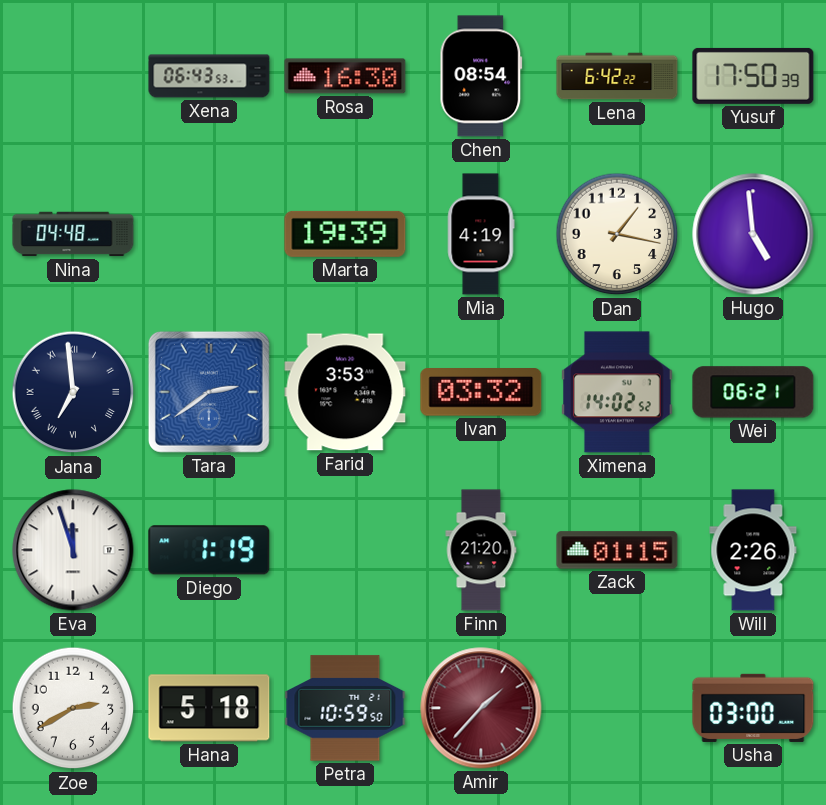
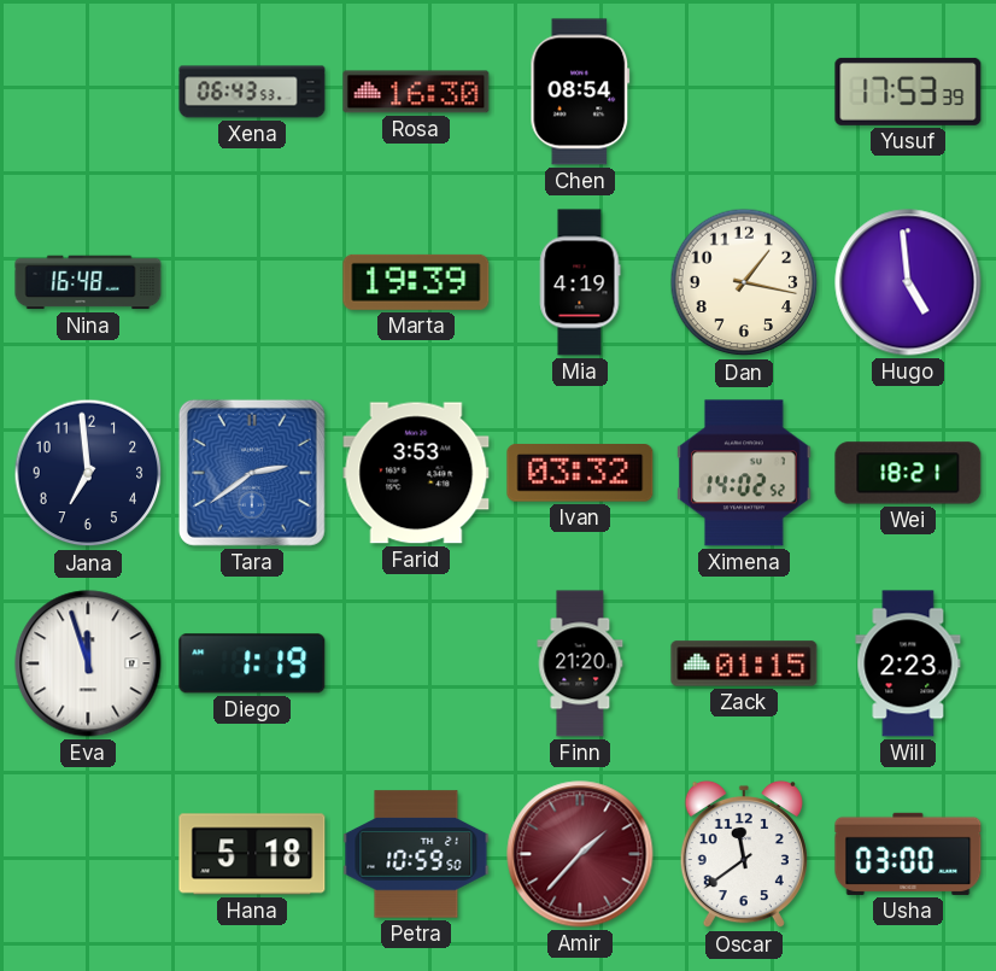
Lena: 6:42 -> none
Yusuf: 17:50 -> 17:53
Nina: 04:48 -> 16:48
Jana numerals: Roman -> Arabic
Wei: 06:21 -> 18:21
Will: 2:26 -> 2:23
Zoe: 2:40 -> none
Oscar: none -> 11:39
